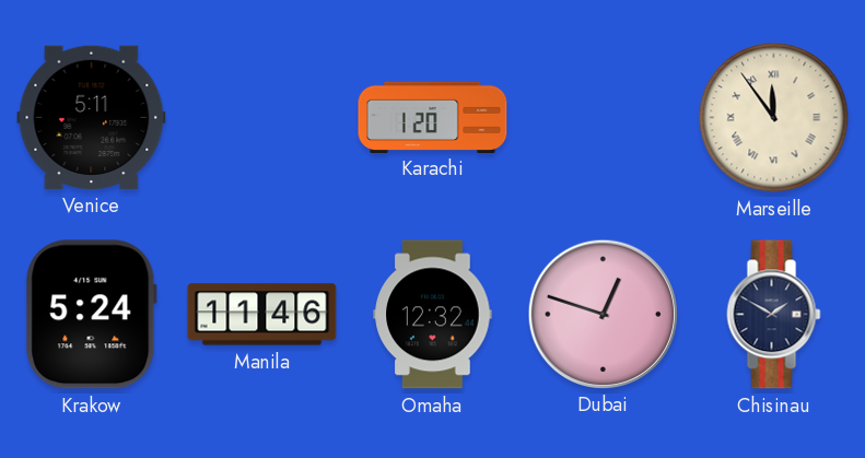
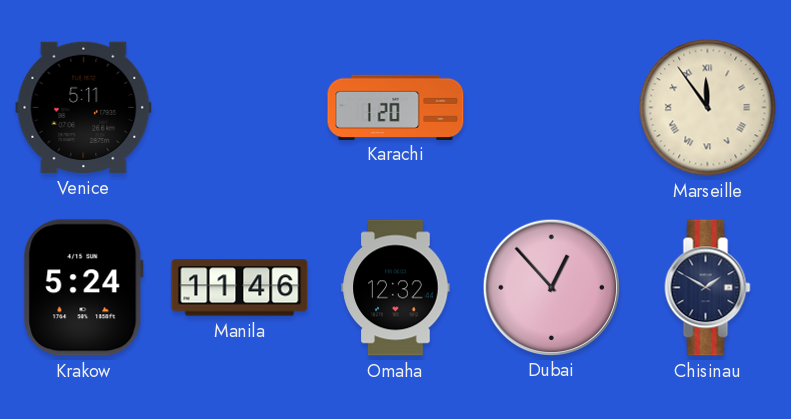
Dubai: 12:48 -> 12:53
